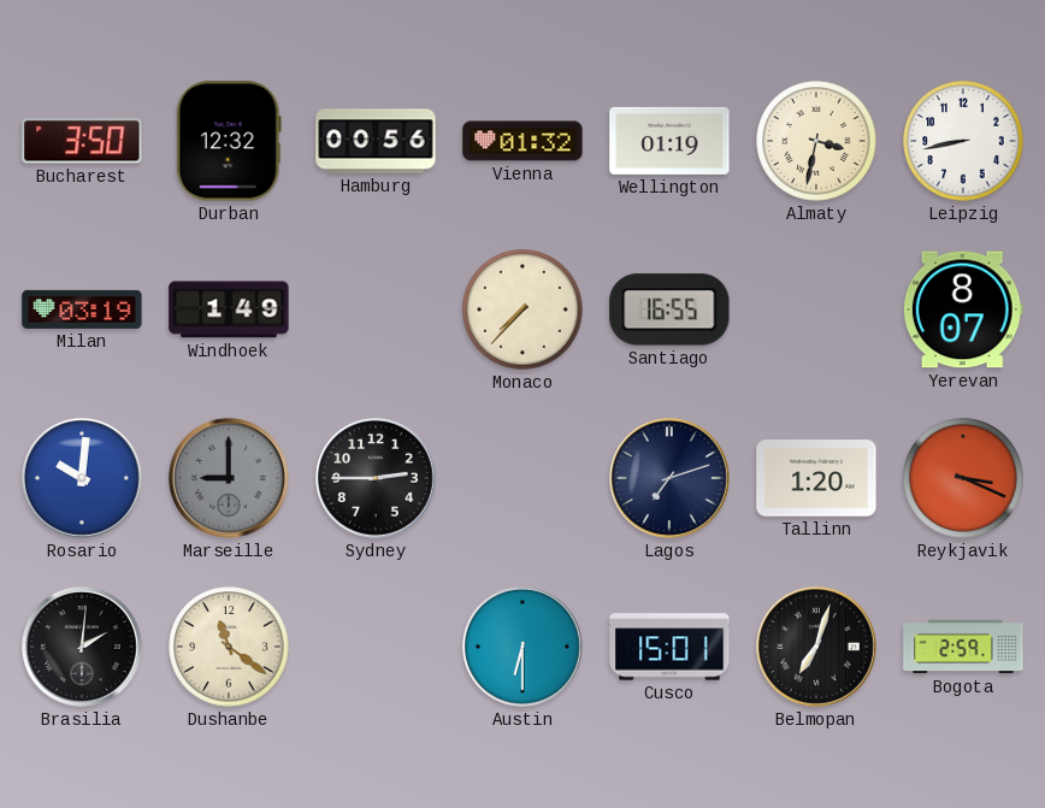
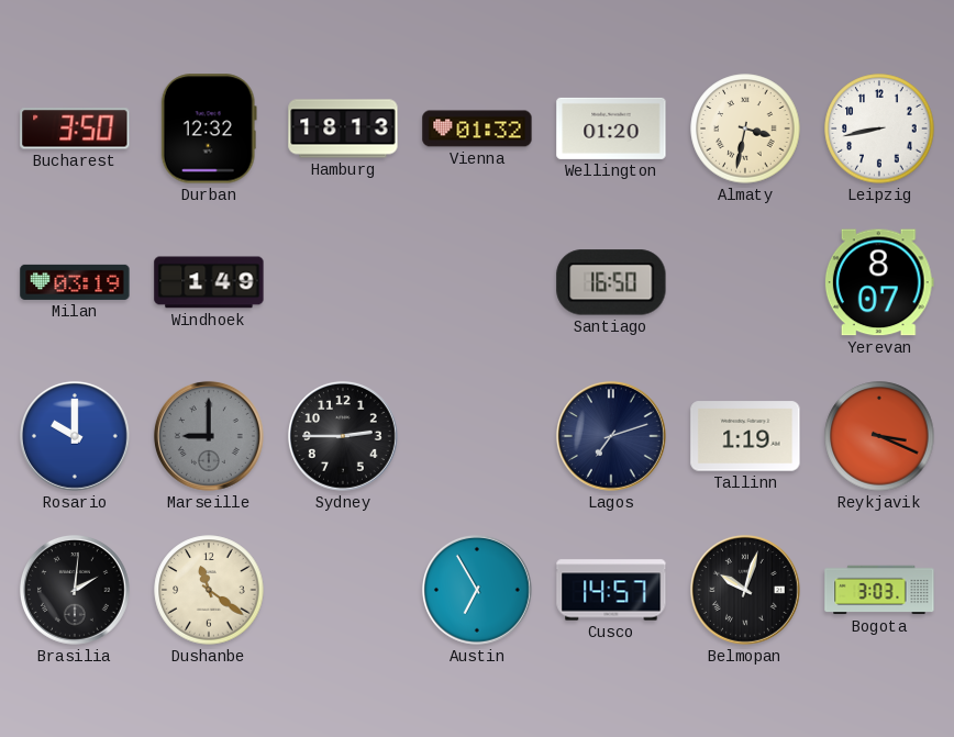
Hamburg: 00:56 -> 18:13
Wellington: 01:19 -> 01:20
Monaco: 7:37 -> none
Santiago: 16:55 -> 16:50
Rosario: 10:01 -> 10:00
Tallinn: 1:20 -> 1:19
Austin: 6:30 -> 6:55
Cusco: 15:01 -> 14:57
Belmopan: 7:03 -> 10:03
Bogota: 2:59 -> 3:03
